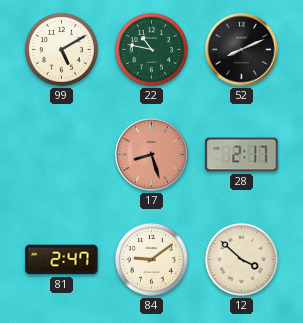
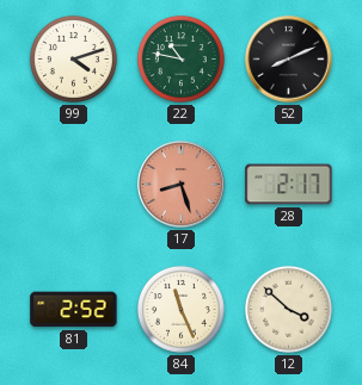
99: 5:10 -> 4:12
81: 2:47 -> 2:52
84: 9:09 -> 11:26
